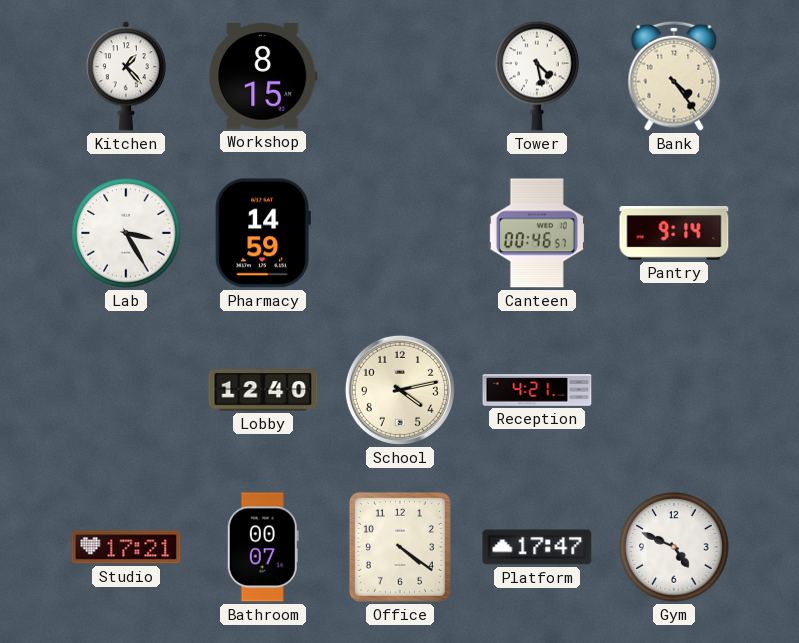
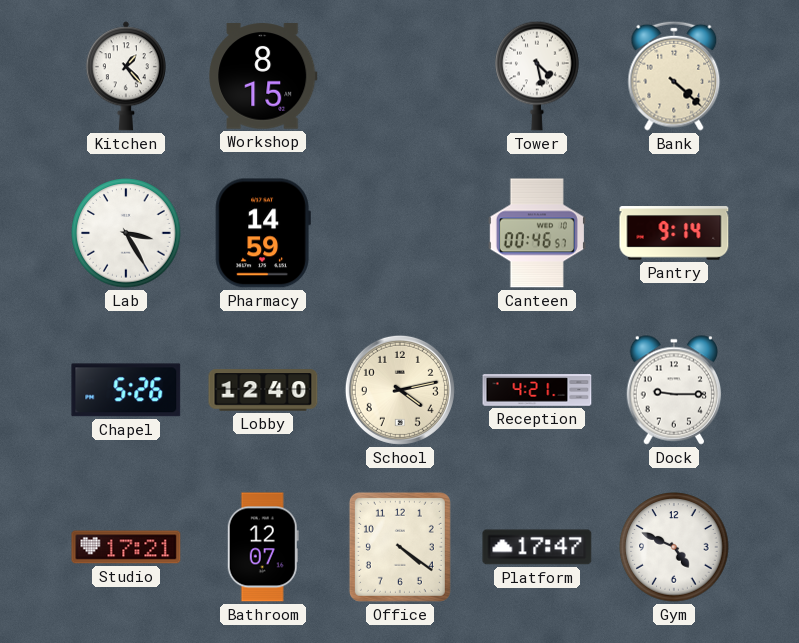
Bank: 4:24 -> 4:22
Chapel: none -> 5:26
Dock: none -> 9:15
Bathroom: 00:07 -> 12:07
